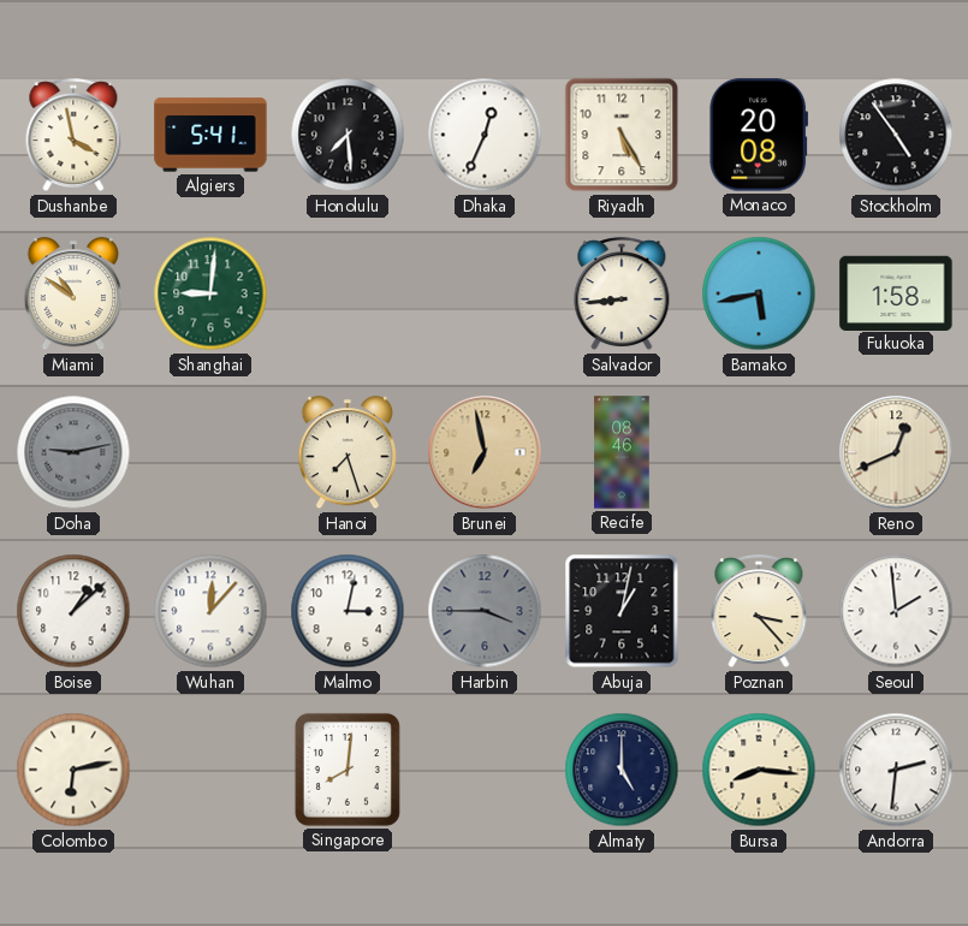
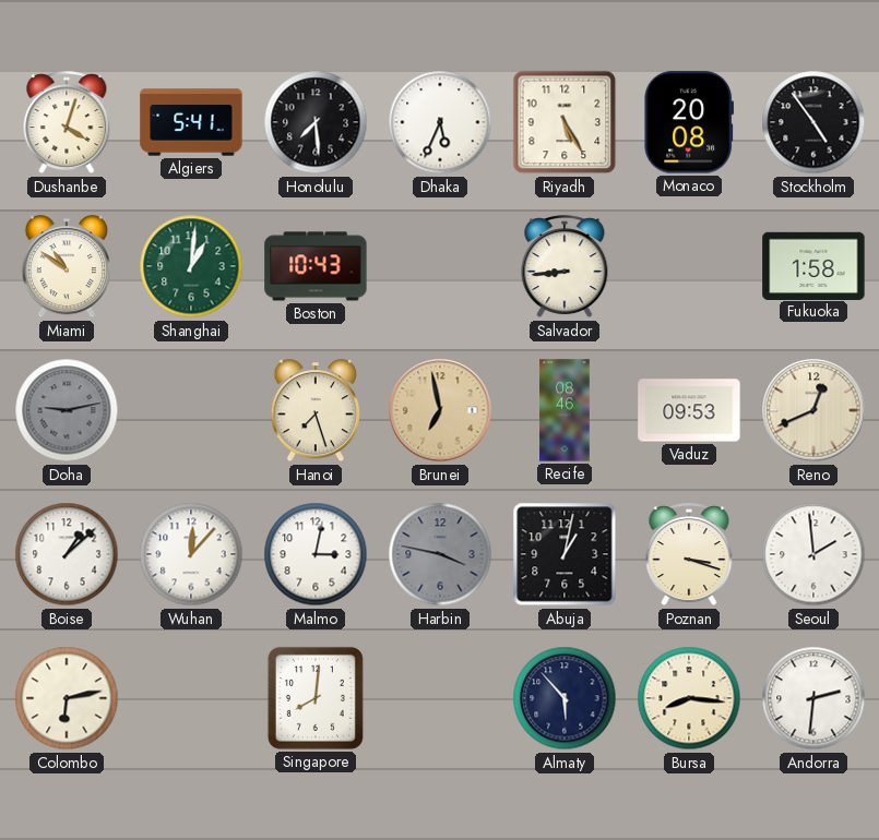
Dushanbe: 3:58 -> 4:03
Dhaka: 12:34 -> 5:34
Shanghai: 9:01 -> 1:01
Boston: none -> 10:43
Bamako: 5:43 -> none
Vaduz: none -> 09:53
Harbin: 3:45 -> 3:47
Poznan: 3:23 -> 3:18
Almaty: 5:00 -> 5:53
